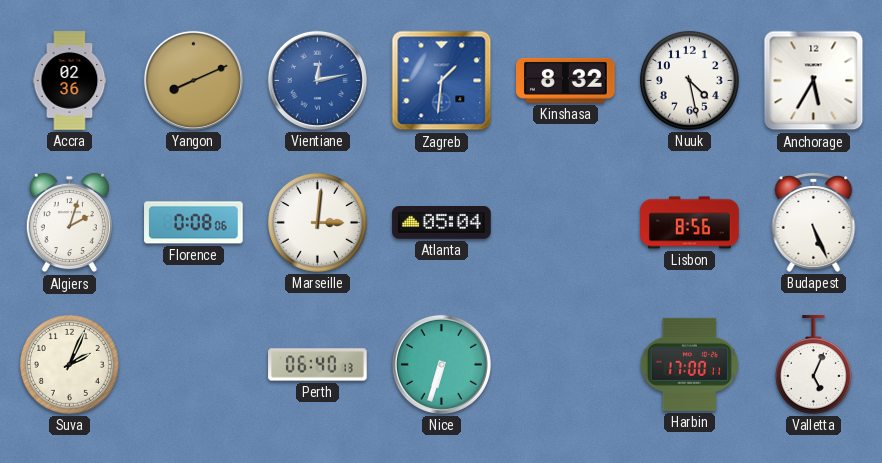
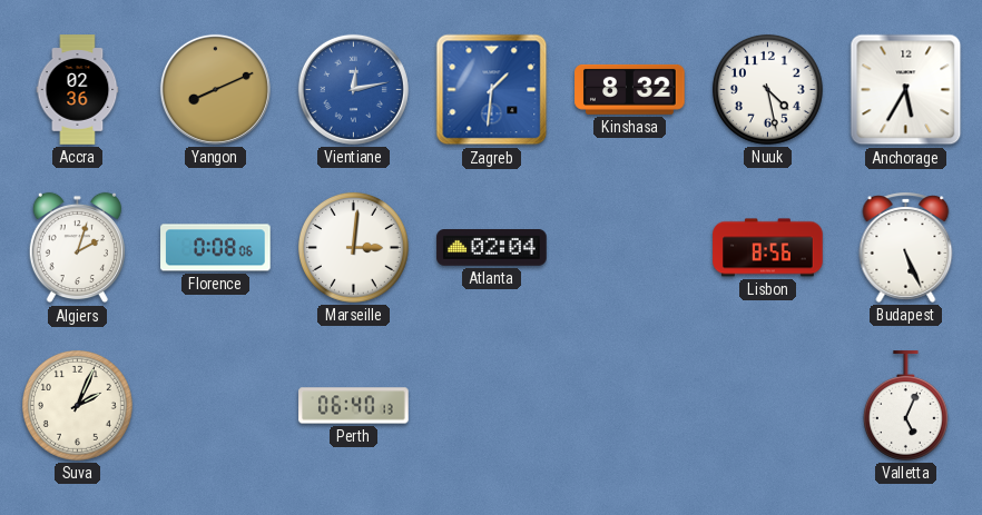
Atlanta: 05:04 -> 02:04
Nice: 6:33 -> none
Harbin: 17:00 -> none
